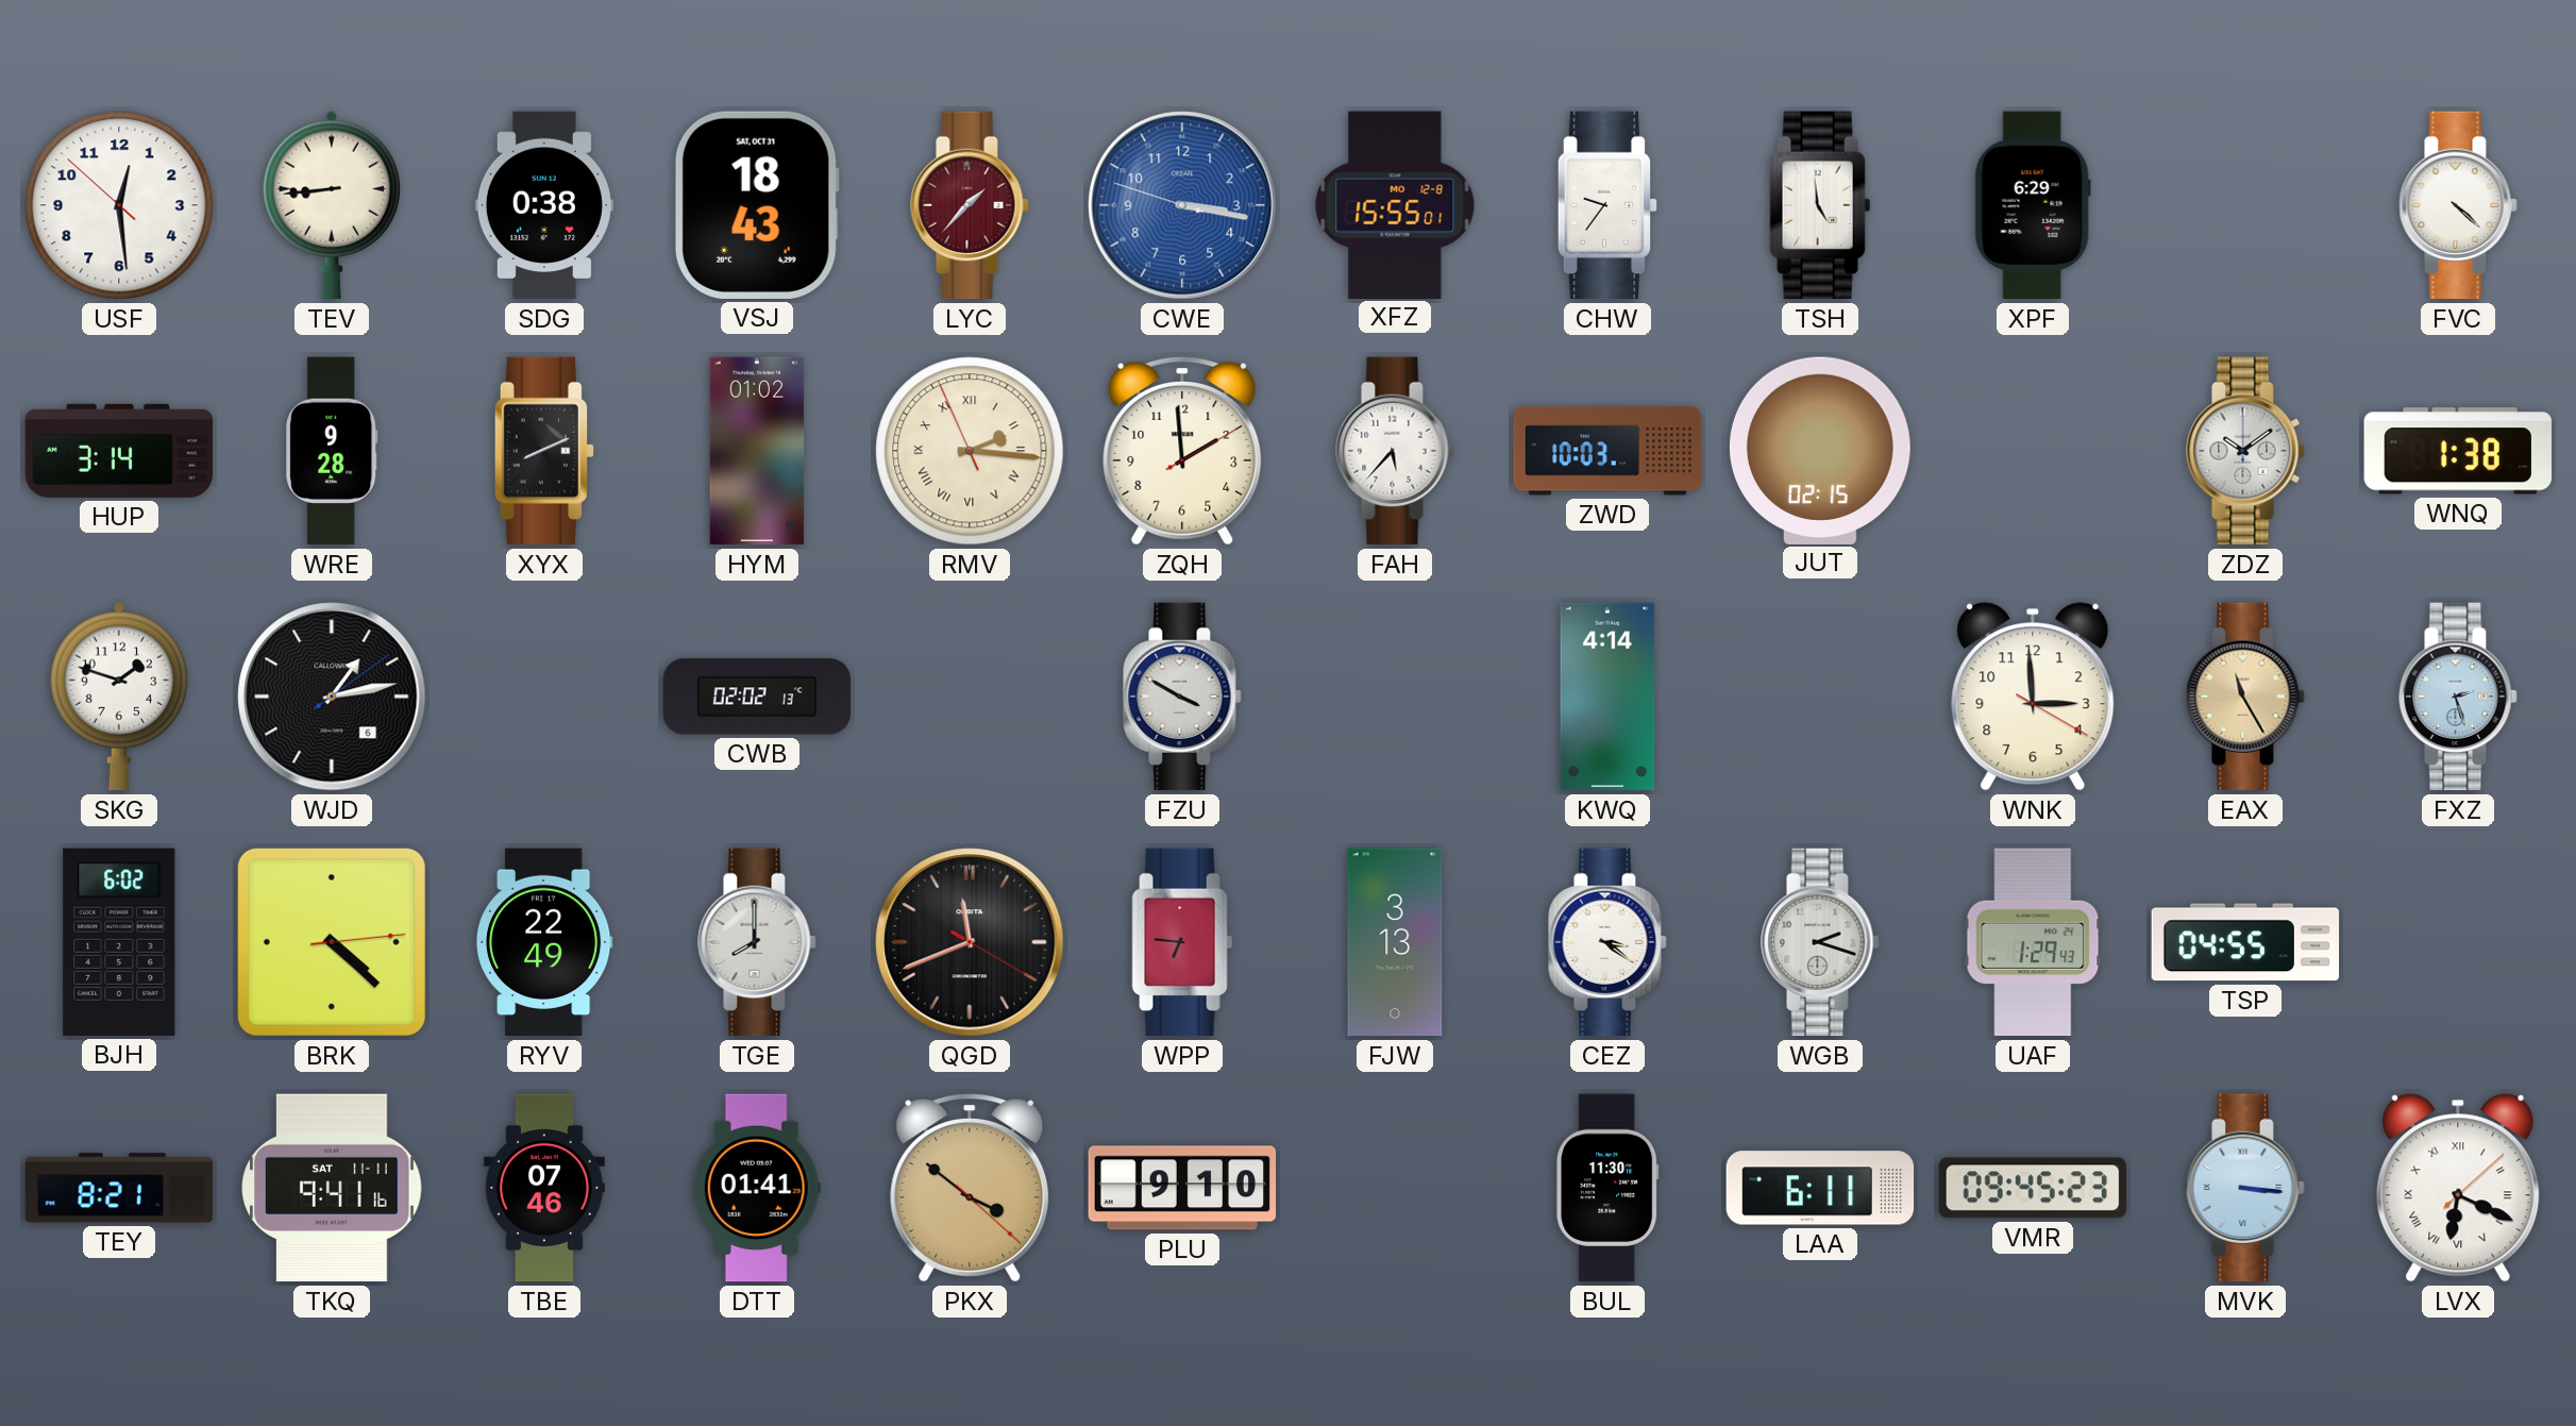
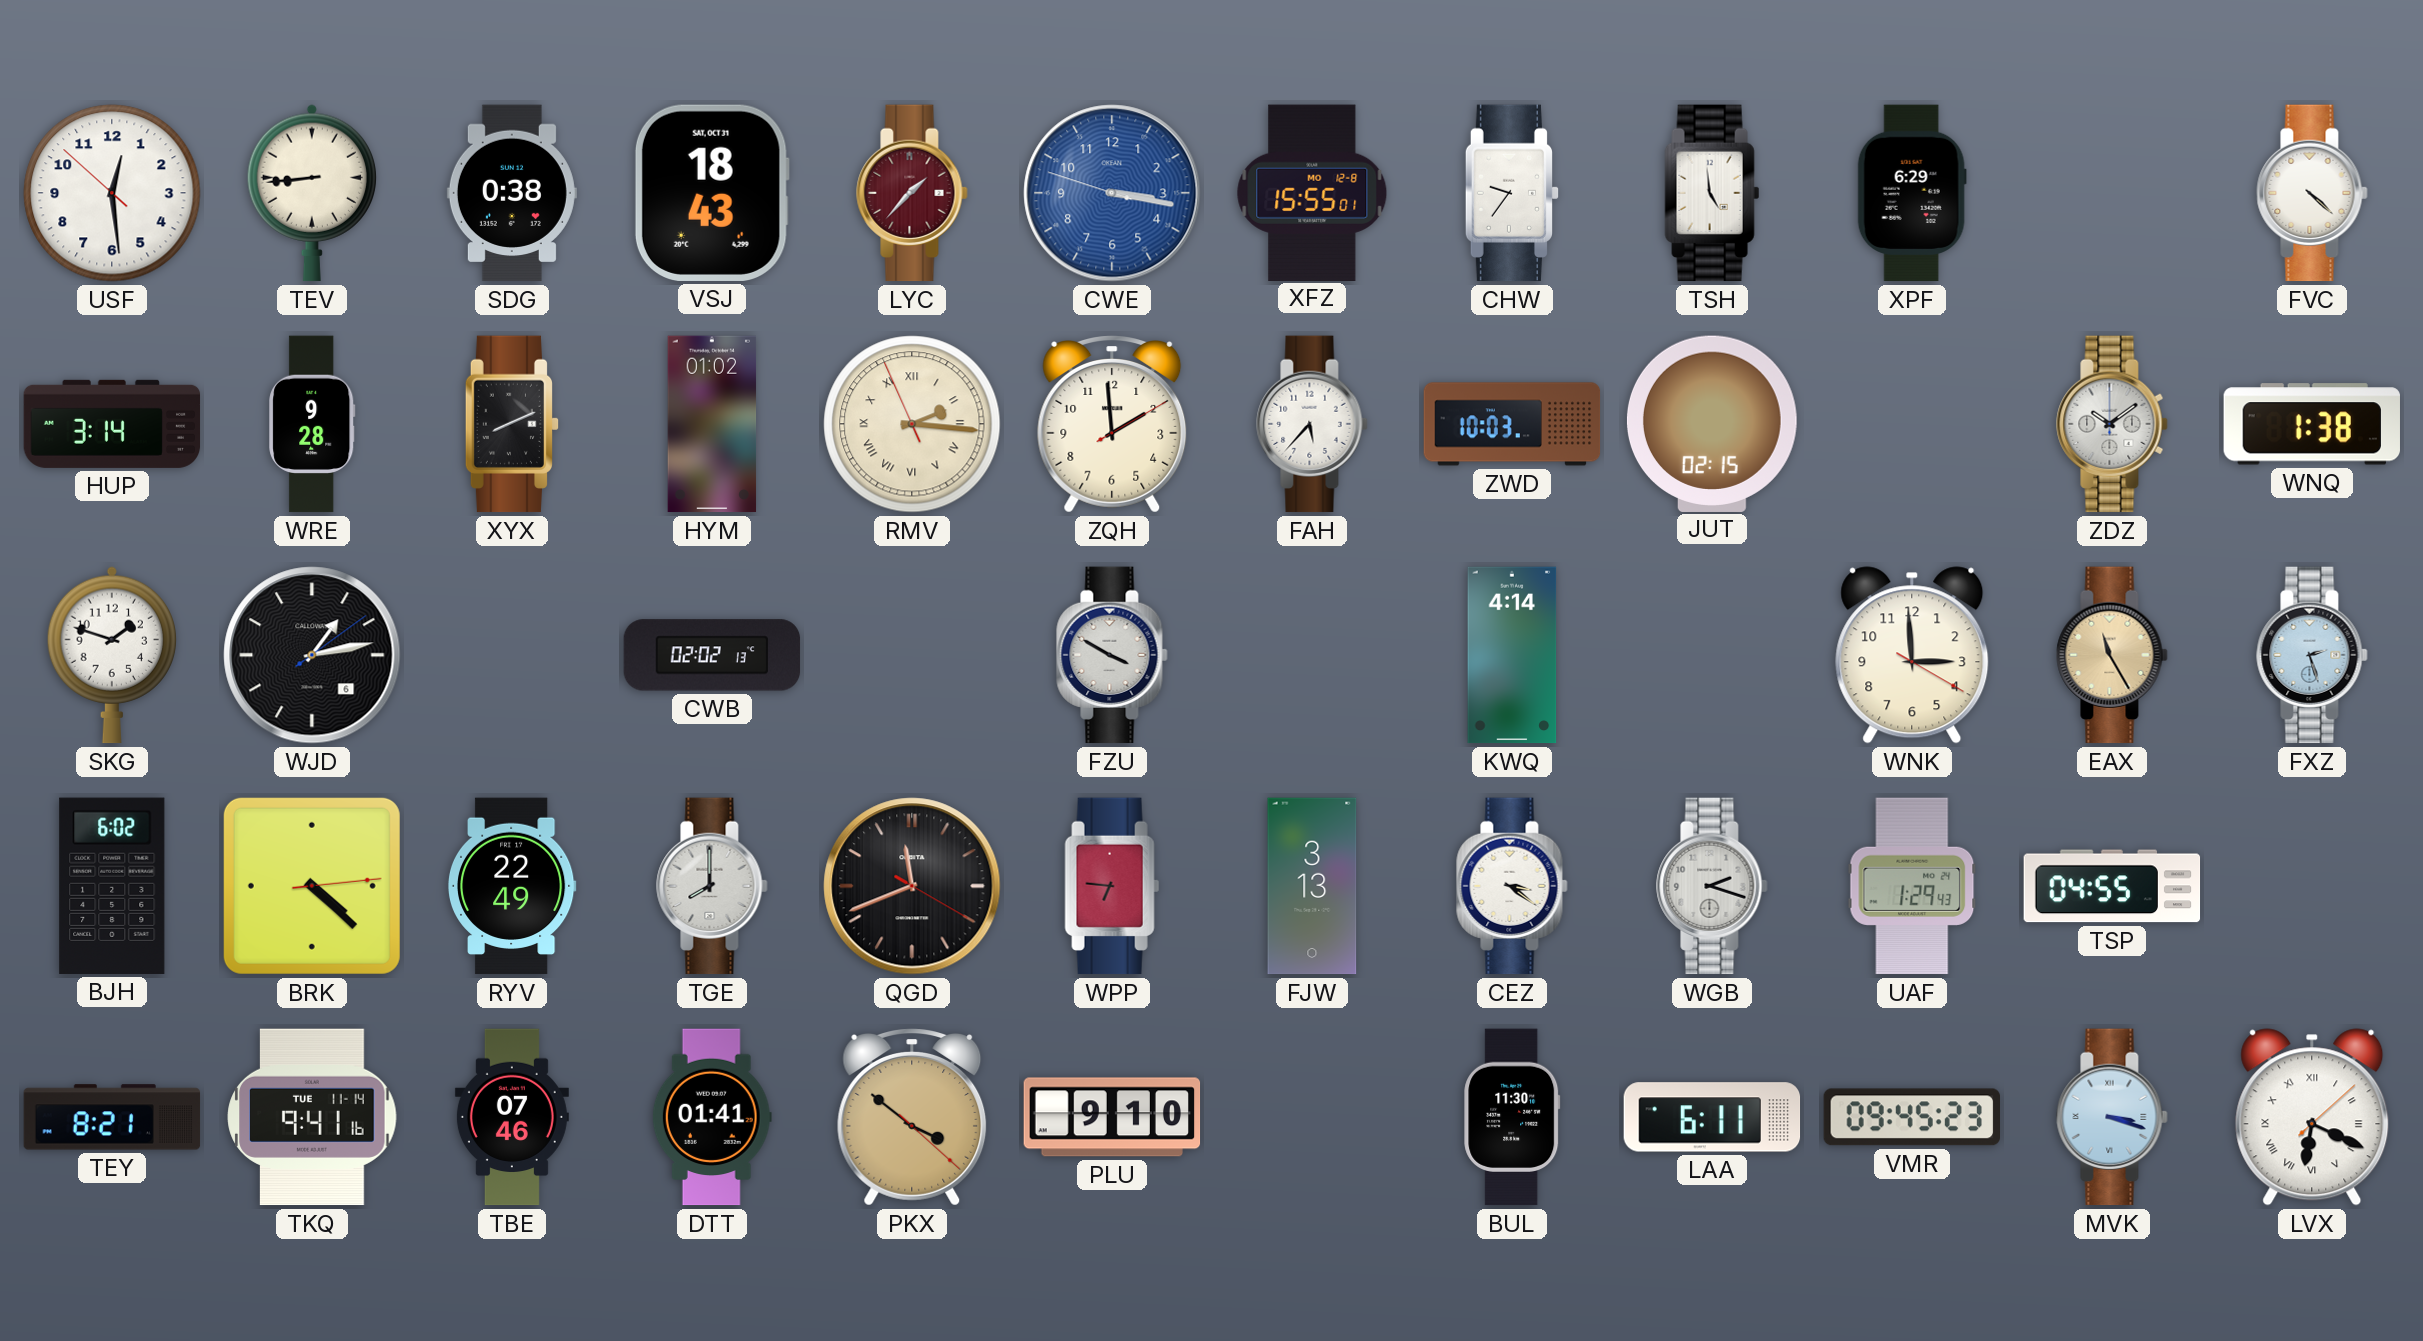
TKQ date: SAT 11-11 -> TUE 11-14
MVK: 3:16 -> 3:18
